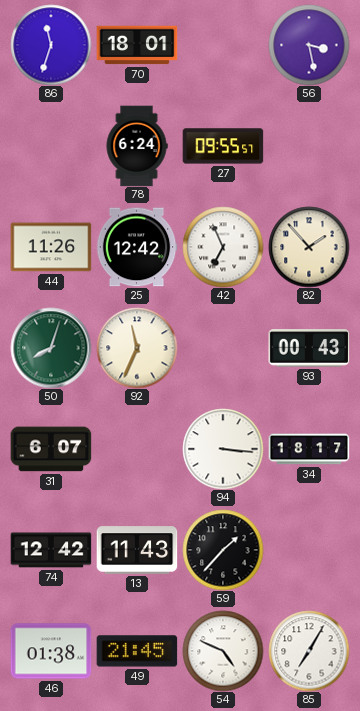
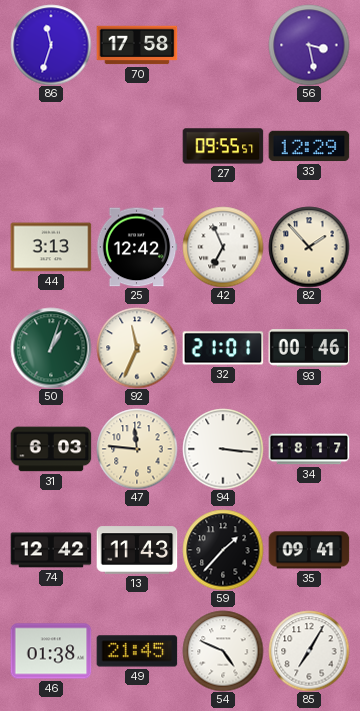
70: 18:01 -> 17:58
78: 6:24 -> none
33: none -> 12:29
44: 11:26 -> 3:13
50: 8:03 -> 1:03
32: none -> 21:01
93: 00:43 -> 00:46
31: 6:07 -> 6:03
47: none -> 11:46
35: none -> 09:41
